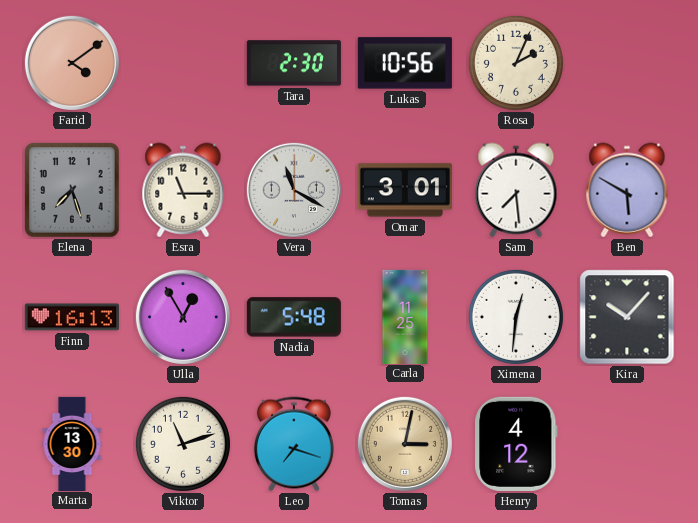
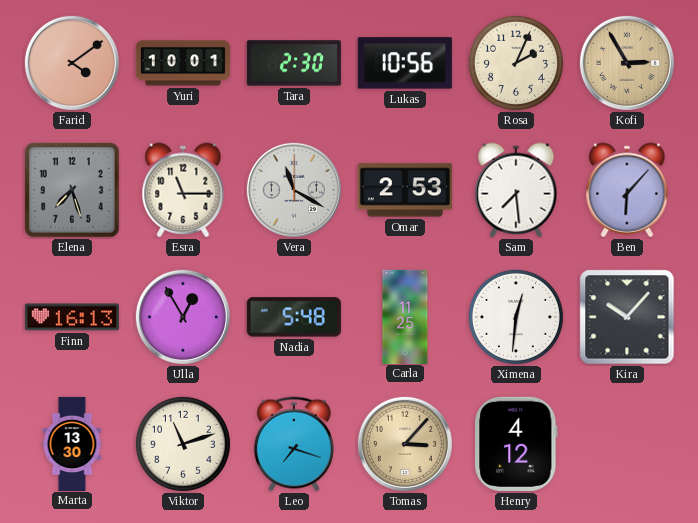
Yuri: none -> 10:01
Kofi: none -> 2:55
Omar: 3:01 -> 2:53
Ben: 5:50 -> 6:07
Tomas: 3:02 -> 3:07
